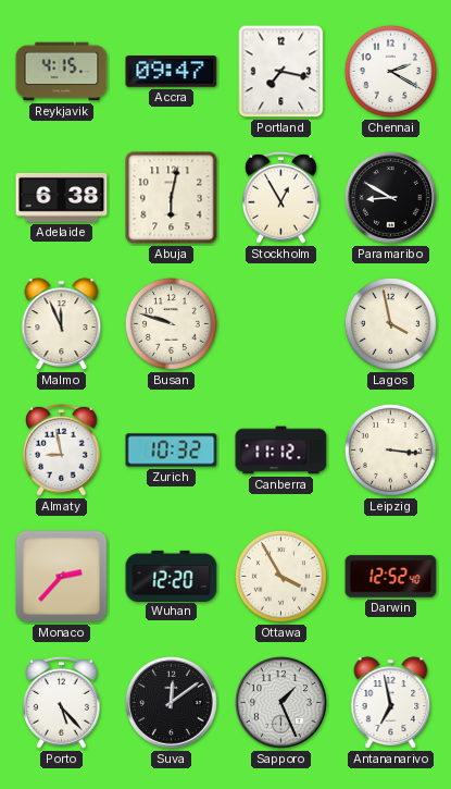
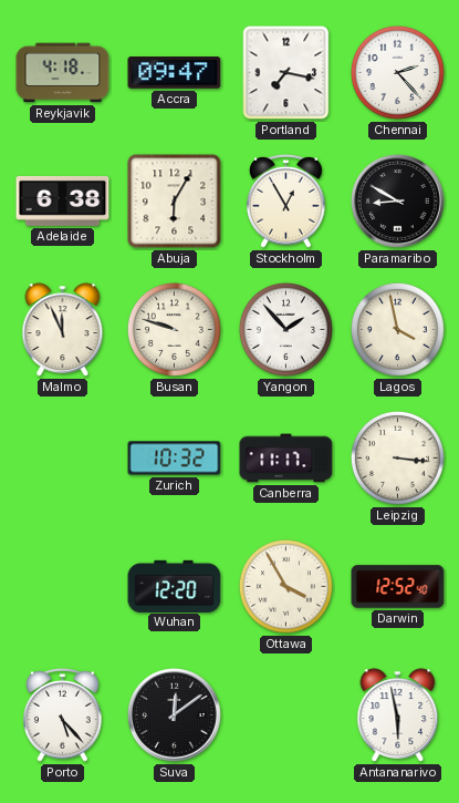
Reykjavik: 4:15 -> 4:18
Chennai: 2:20 -> 2:23
Abuja: 6:02 -> 6:05
Yangon: none -> 1:53
Almaty: 8:58 -> none
Canberra: 11:12 -> 11:17
Monaco: 2:37 -> none
Sapporo: 1:26 -> none
Antananarivo: 6:58 -> 5:58
